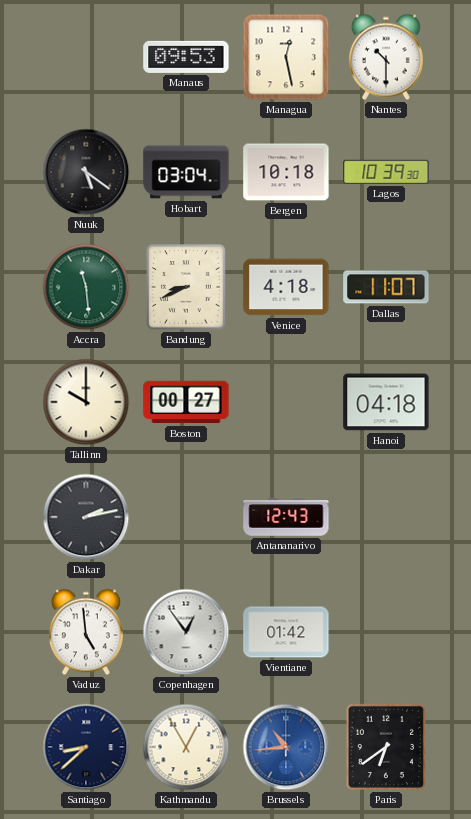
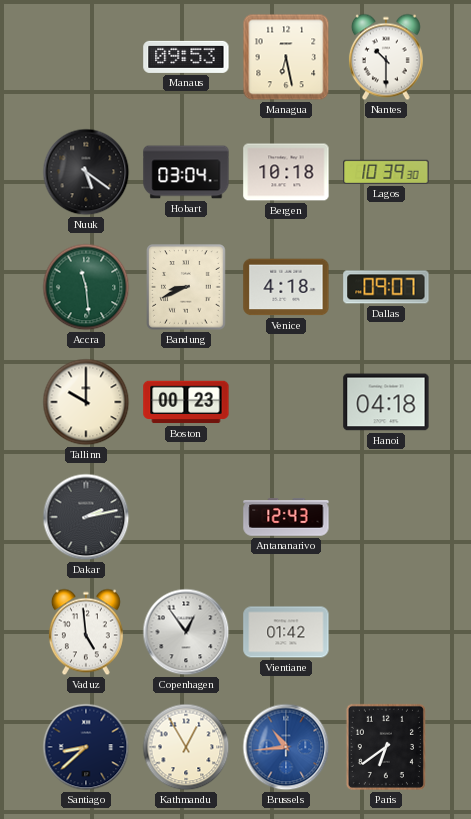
Managua: 12:28 -> 6:28
Dallas: 11:07 -> 09:07
Boston: 00:27 -> 00:23
